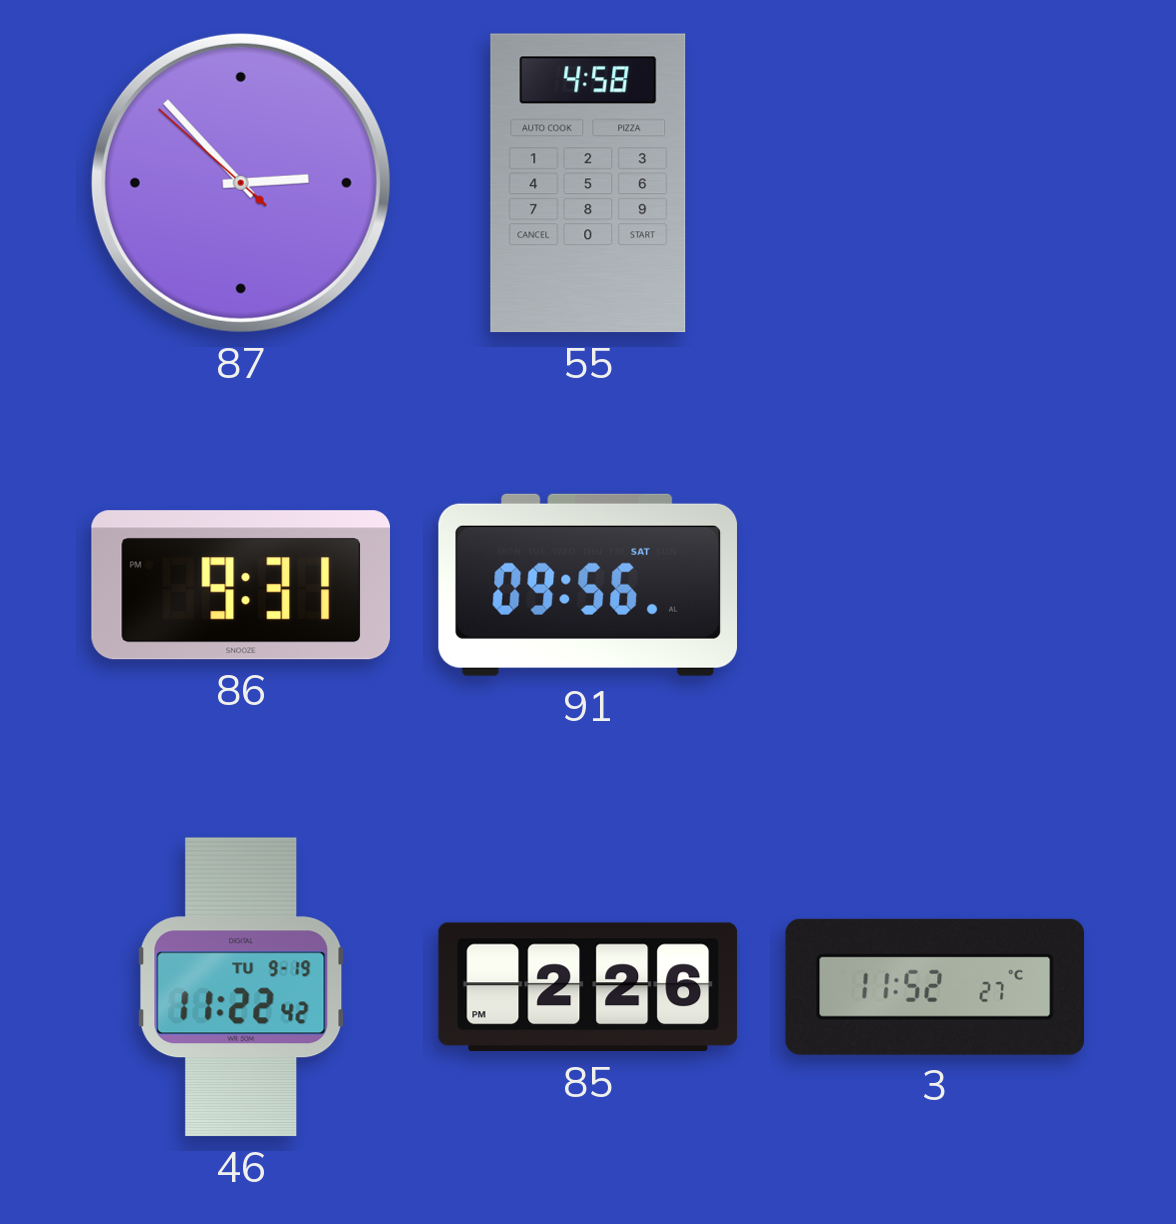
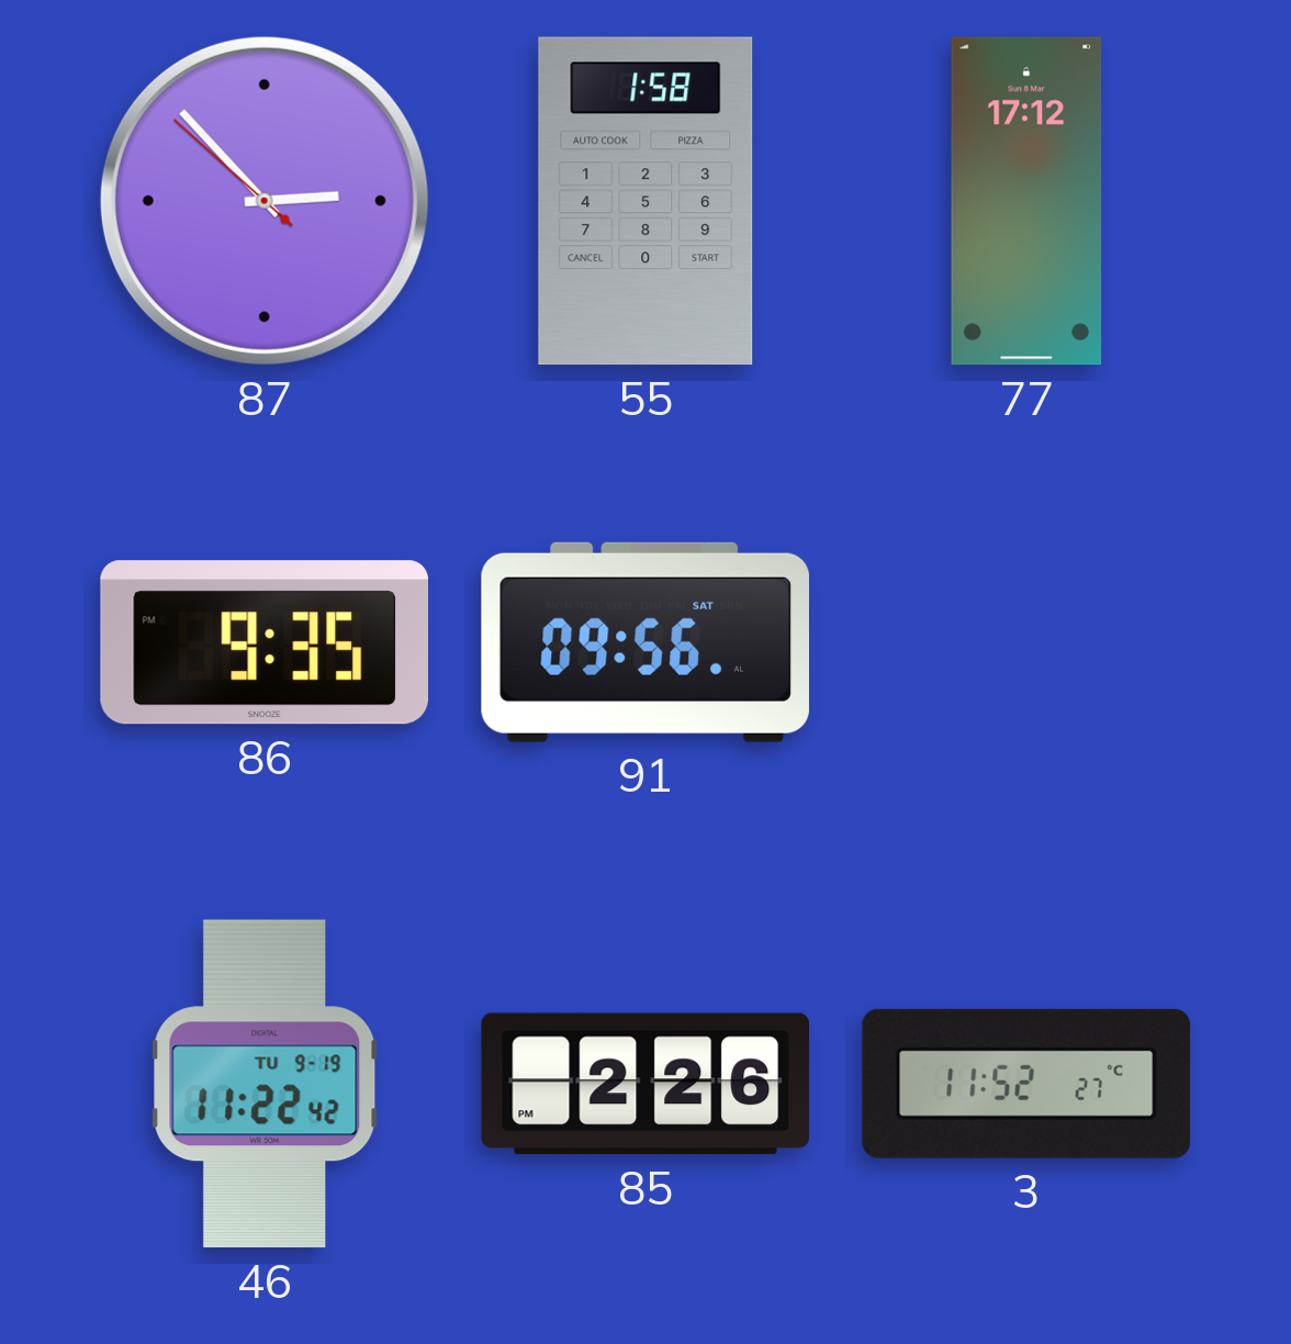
55: 4:58 -> 1:58
77: none -> 17:12
86: 9:31 -> 9:35
